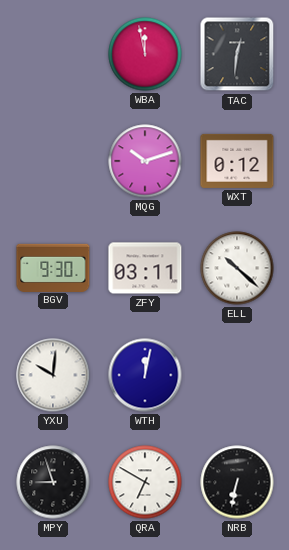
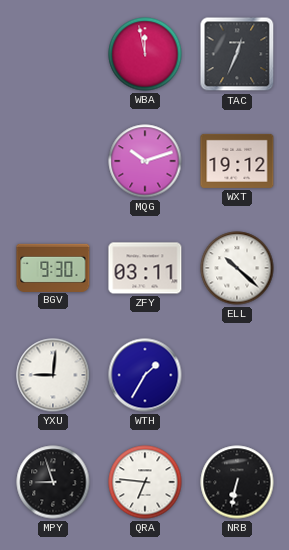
TAC: 12:31 -> 12:34
WXT: 0:12 -> 19:12
YXU: 10:01 -> 9:01
WTH: 12:02 -> 1:35
QRA: 6:50 -> 6:46
